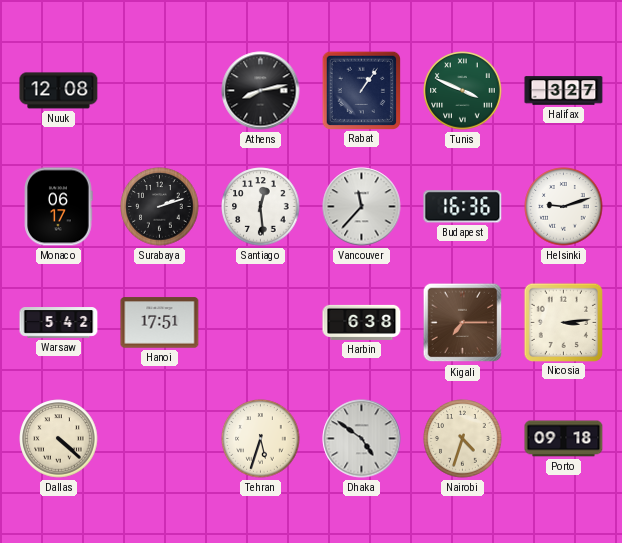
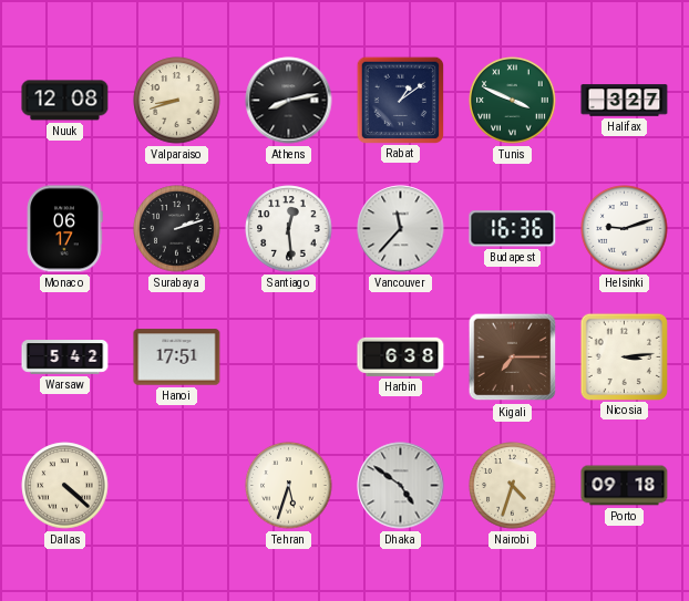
Valparaiso: none -> 8:42
Rabat: 1:06 -> 1:09
